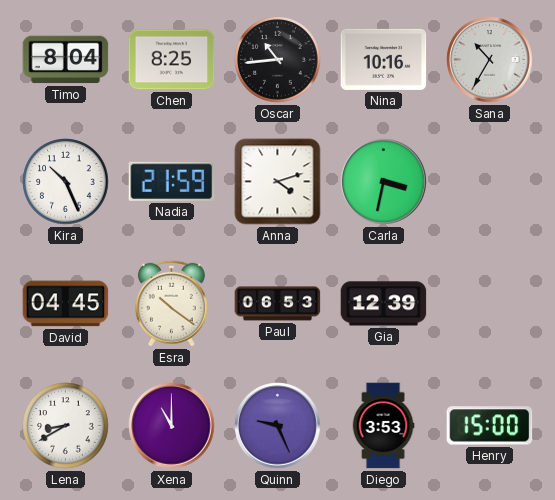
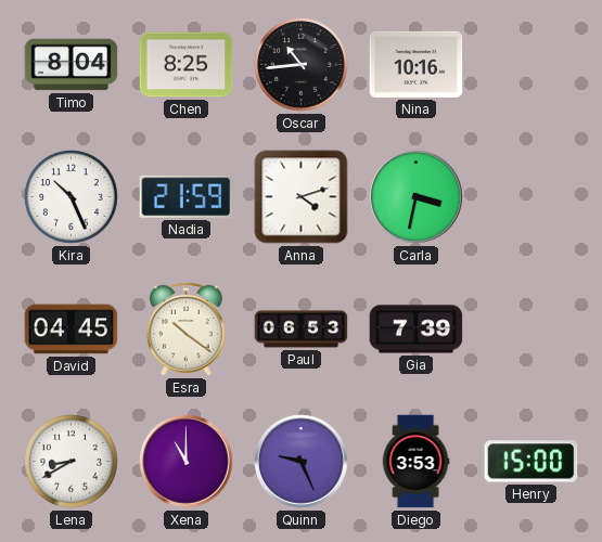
Sana: 10:35 -> none
Gia: 12:39 -> 7:39
